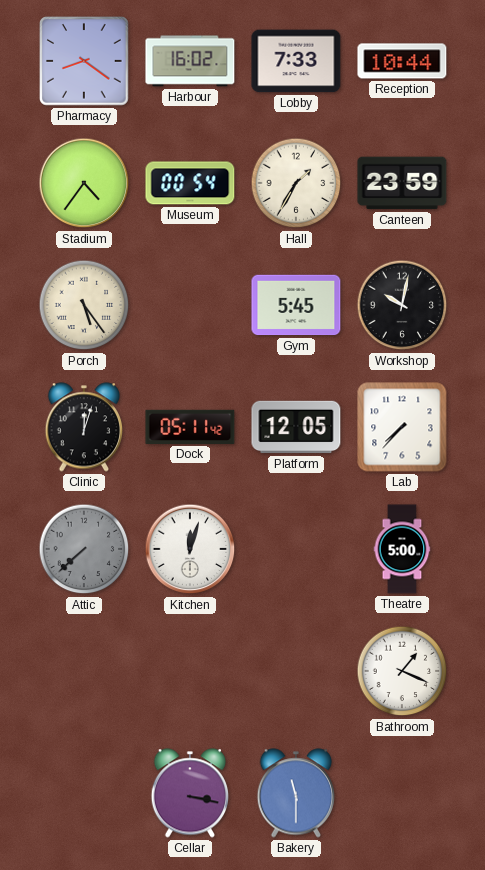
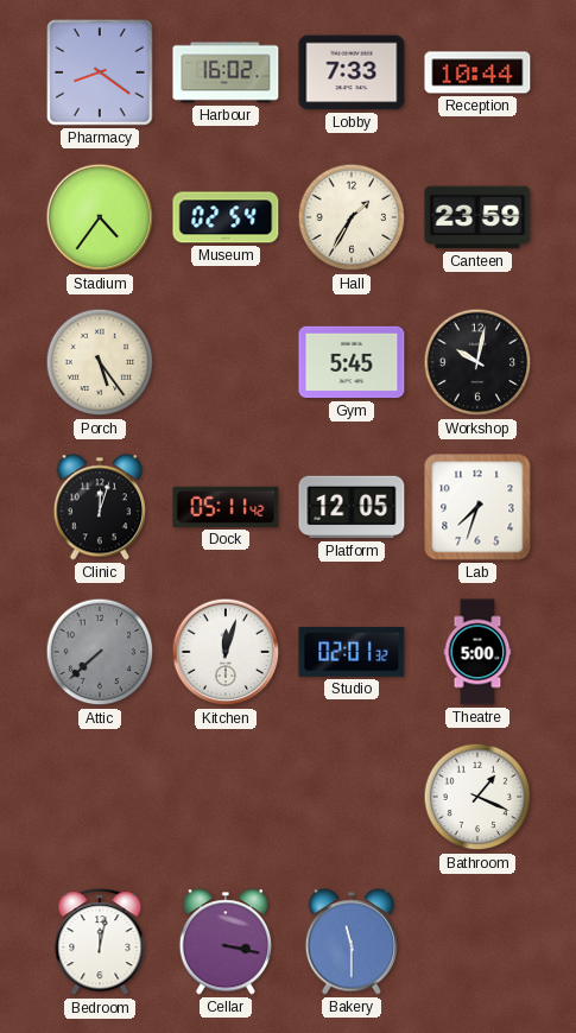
Museum: 00:54 -> 02:54
Lab: 7:37 -> 7:33
Studio: none -> 02:01
Bedroom: none -> 12:02
